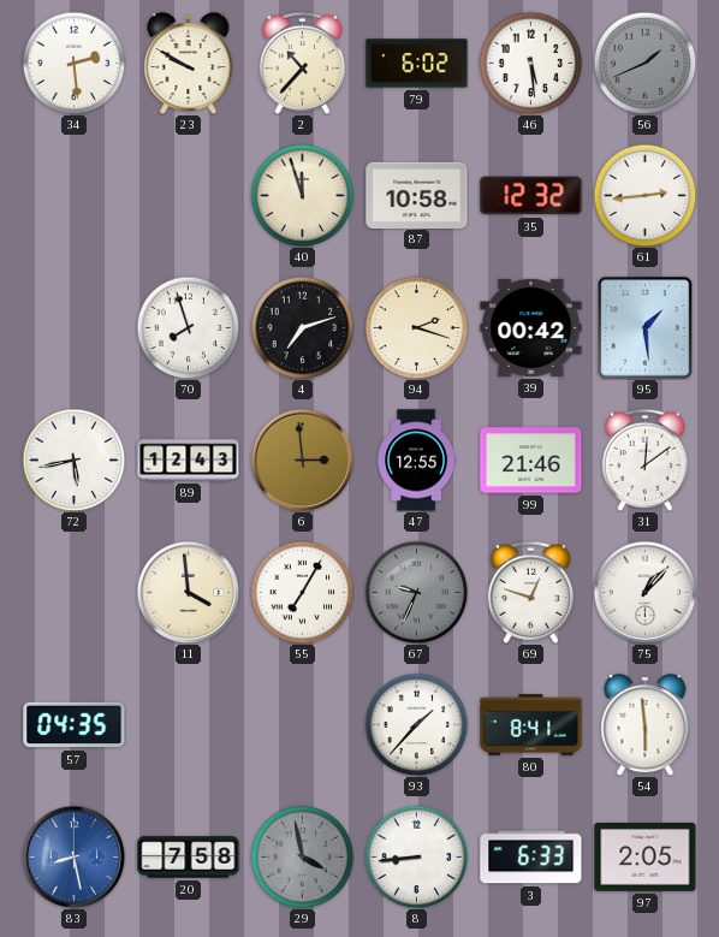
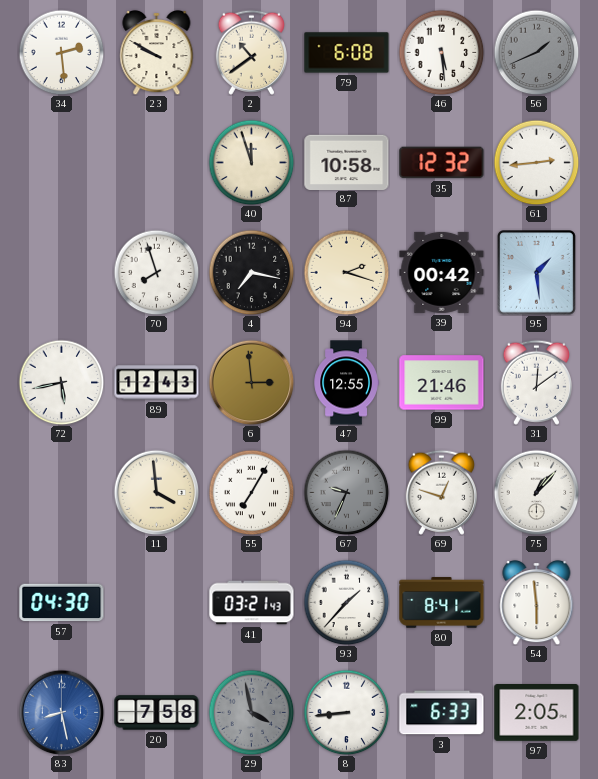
2: 10:37 -> 10:39
79: 6:02 -> 6:08
4: 7:12 -> 7:17
57: 04:35 -> 04:30
41: none -> 03:21
